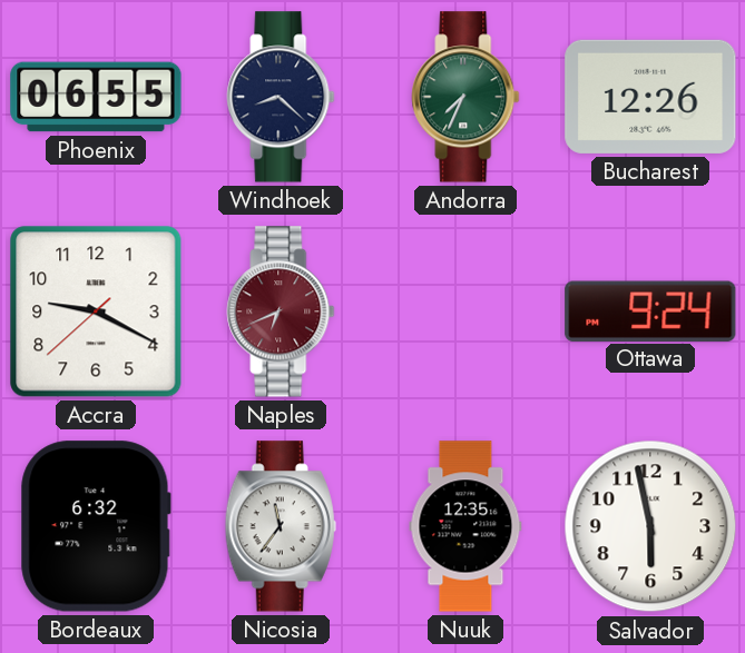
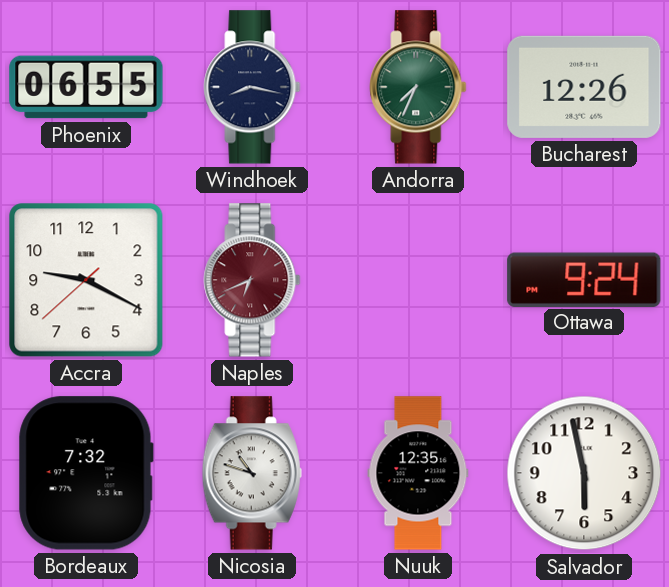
Windhoek: 8:22 -> 8:17
Bordeaux: 6:32 -> 7:32
Nicosia: 11:36 -> 10:48
